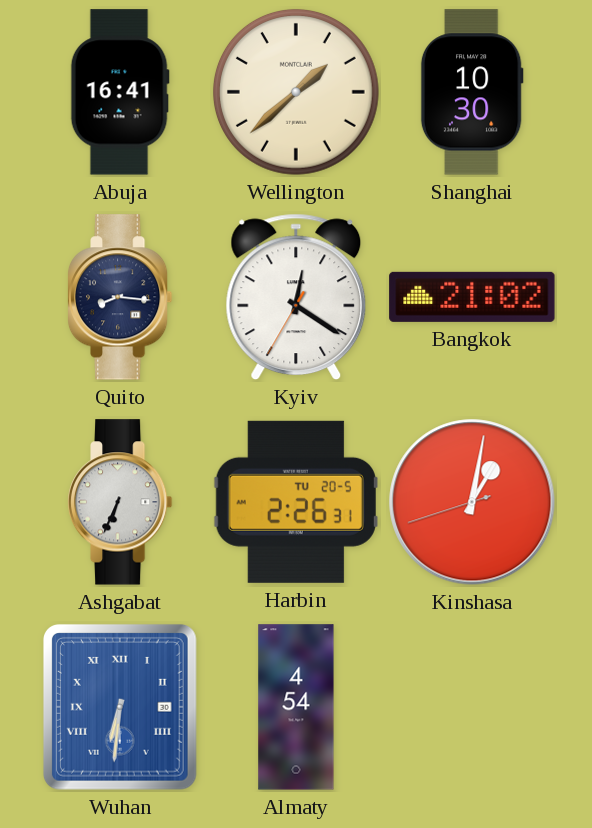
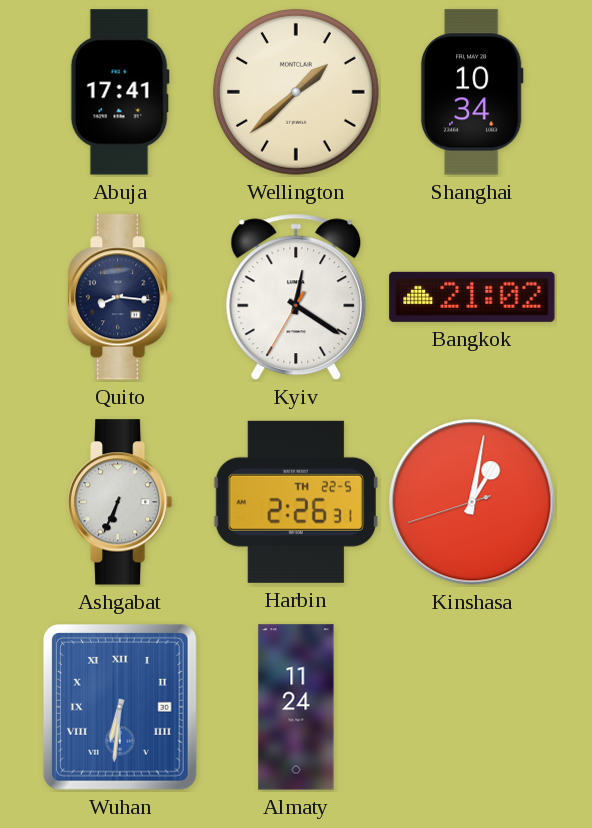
Abuja: 16:41 -> 17:41
Shanghai: 10:30 -> 10:34
Harbin date: TU 20-5 -> TH 22-5
Almaty: 4:54 -> 11:24
